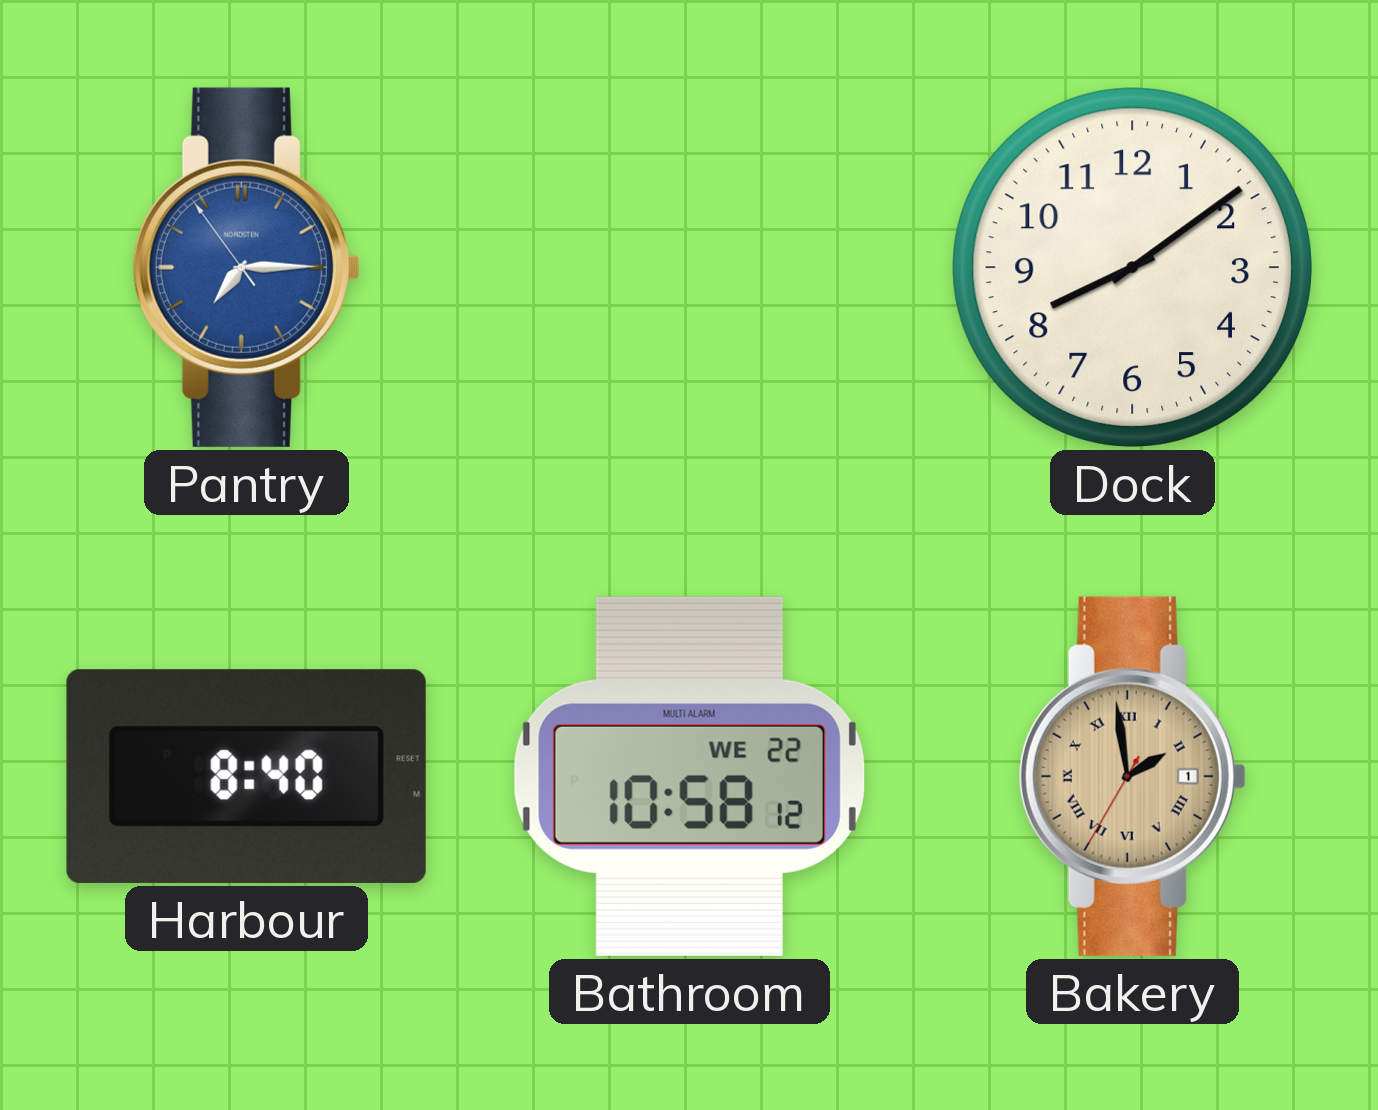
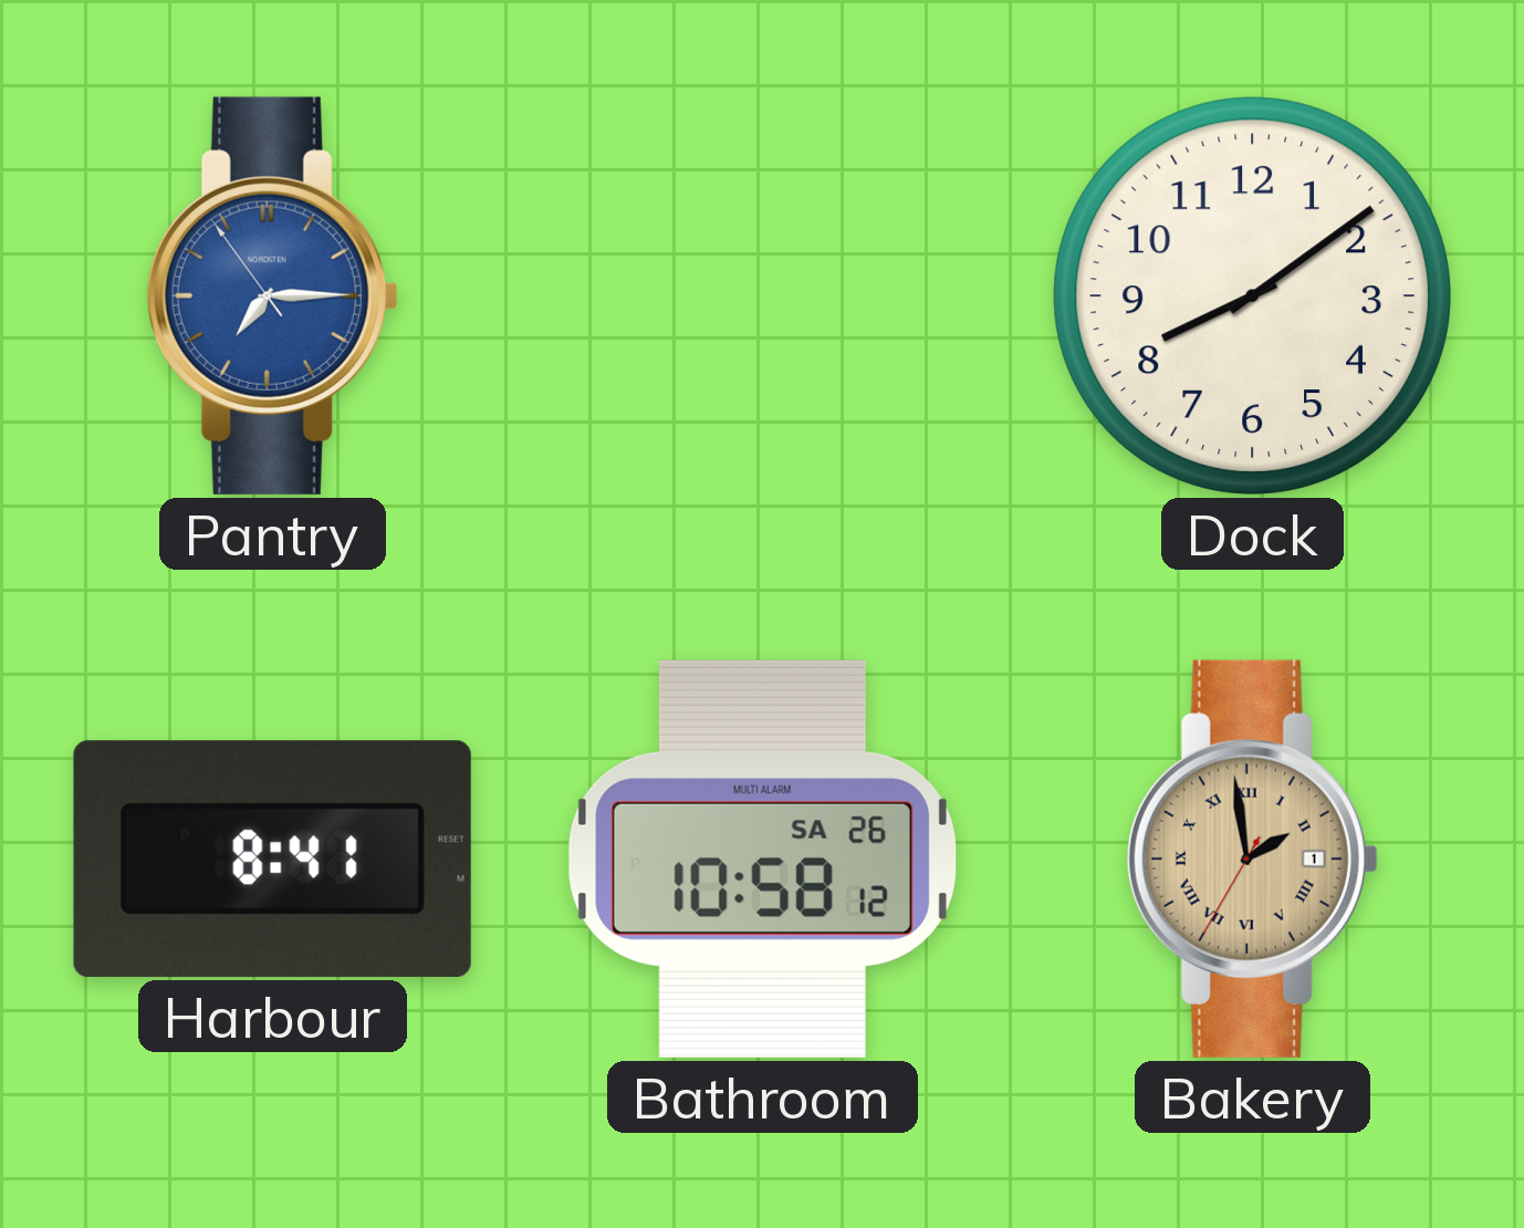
Harbour: 8:40 -> 8:41
Bathroom date: WE 22 -> SA 26
